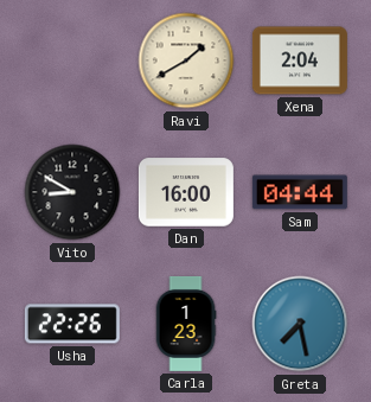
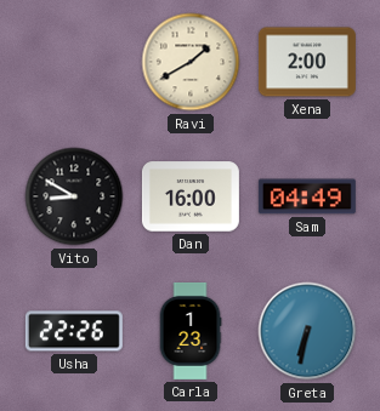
Xena: 2:04 -> 2:00
Sam: 04:44 -> 04:49
Greta: 7:28 -> 6:32
